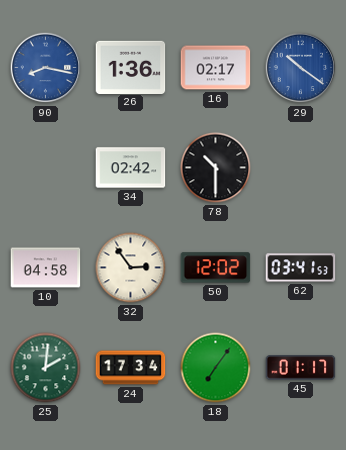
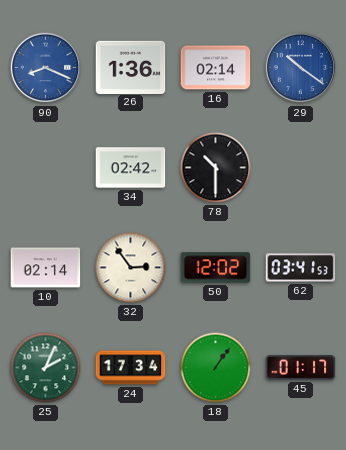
90: 8:17 -> 8:19
16: 02:17 -> 02:14
10: 04:58 -> 02:14
25: 2:01 -> 2:04
18: 7:06 -> 1:06
